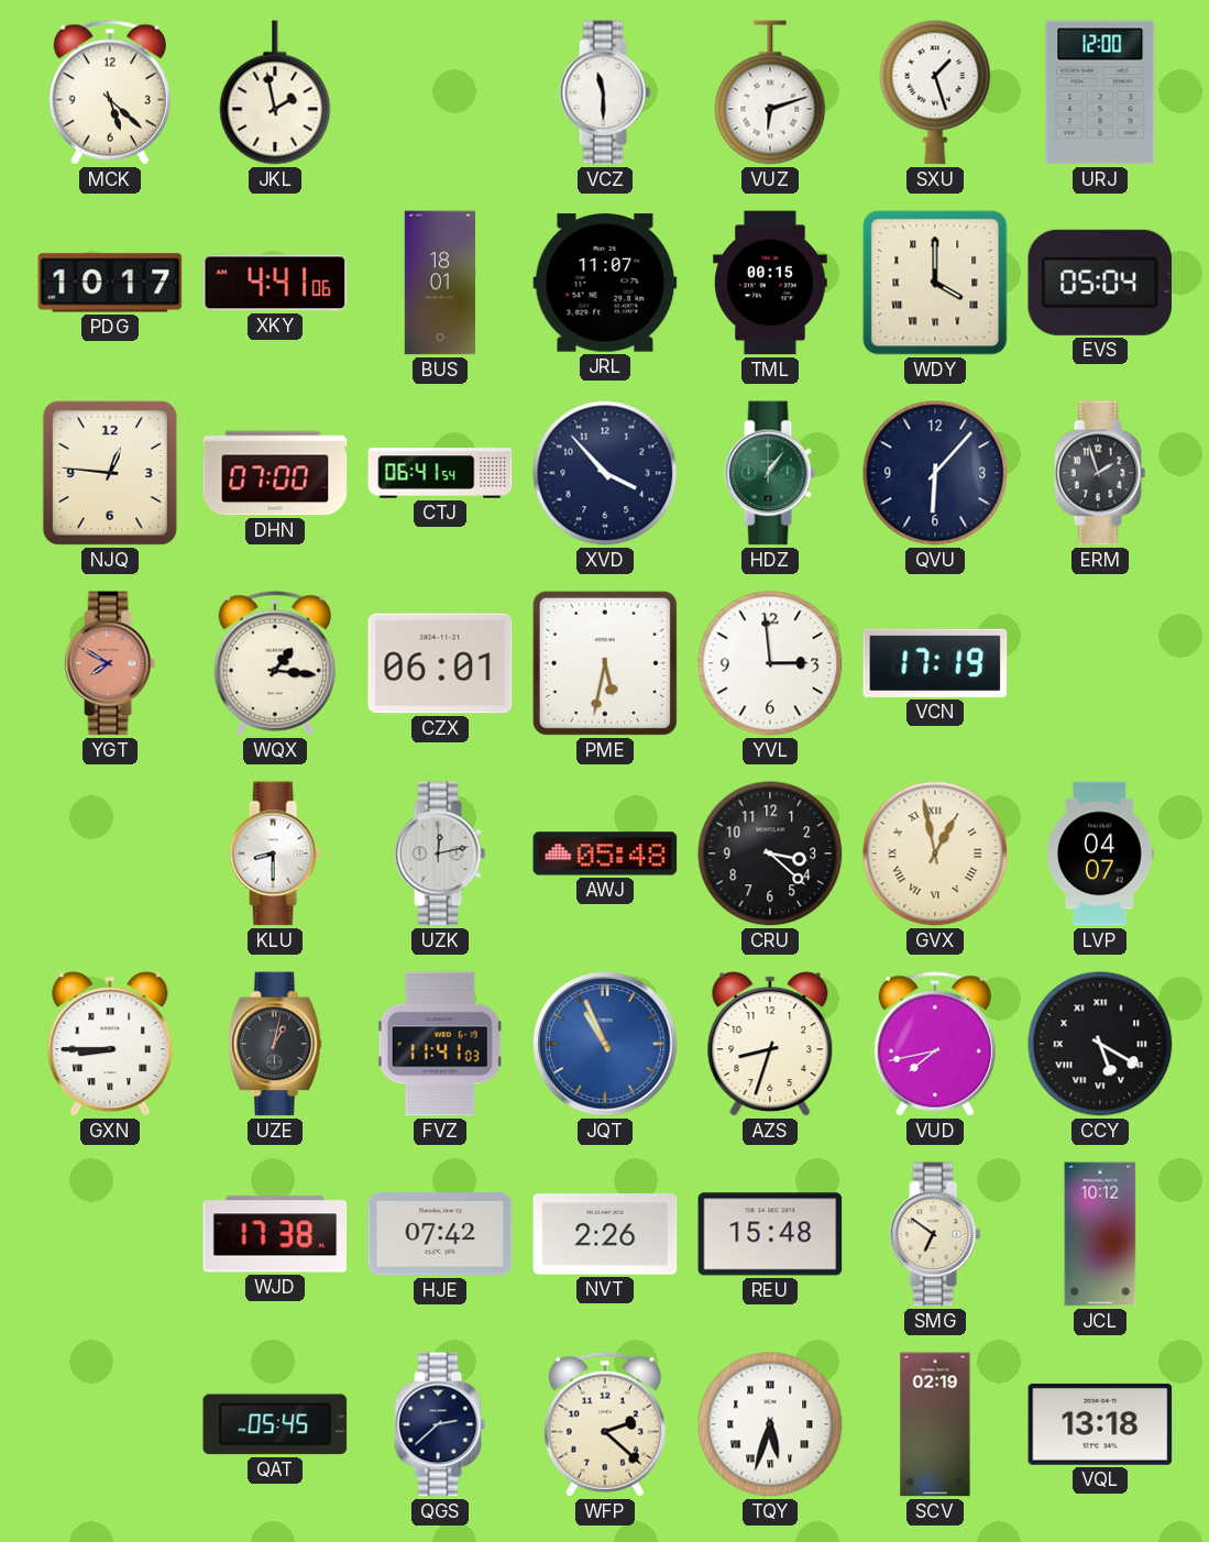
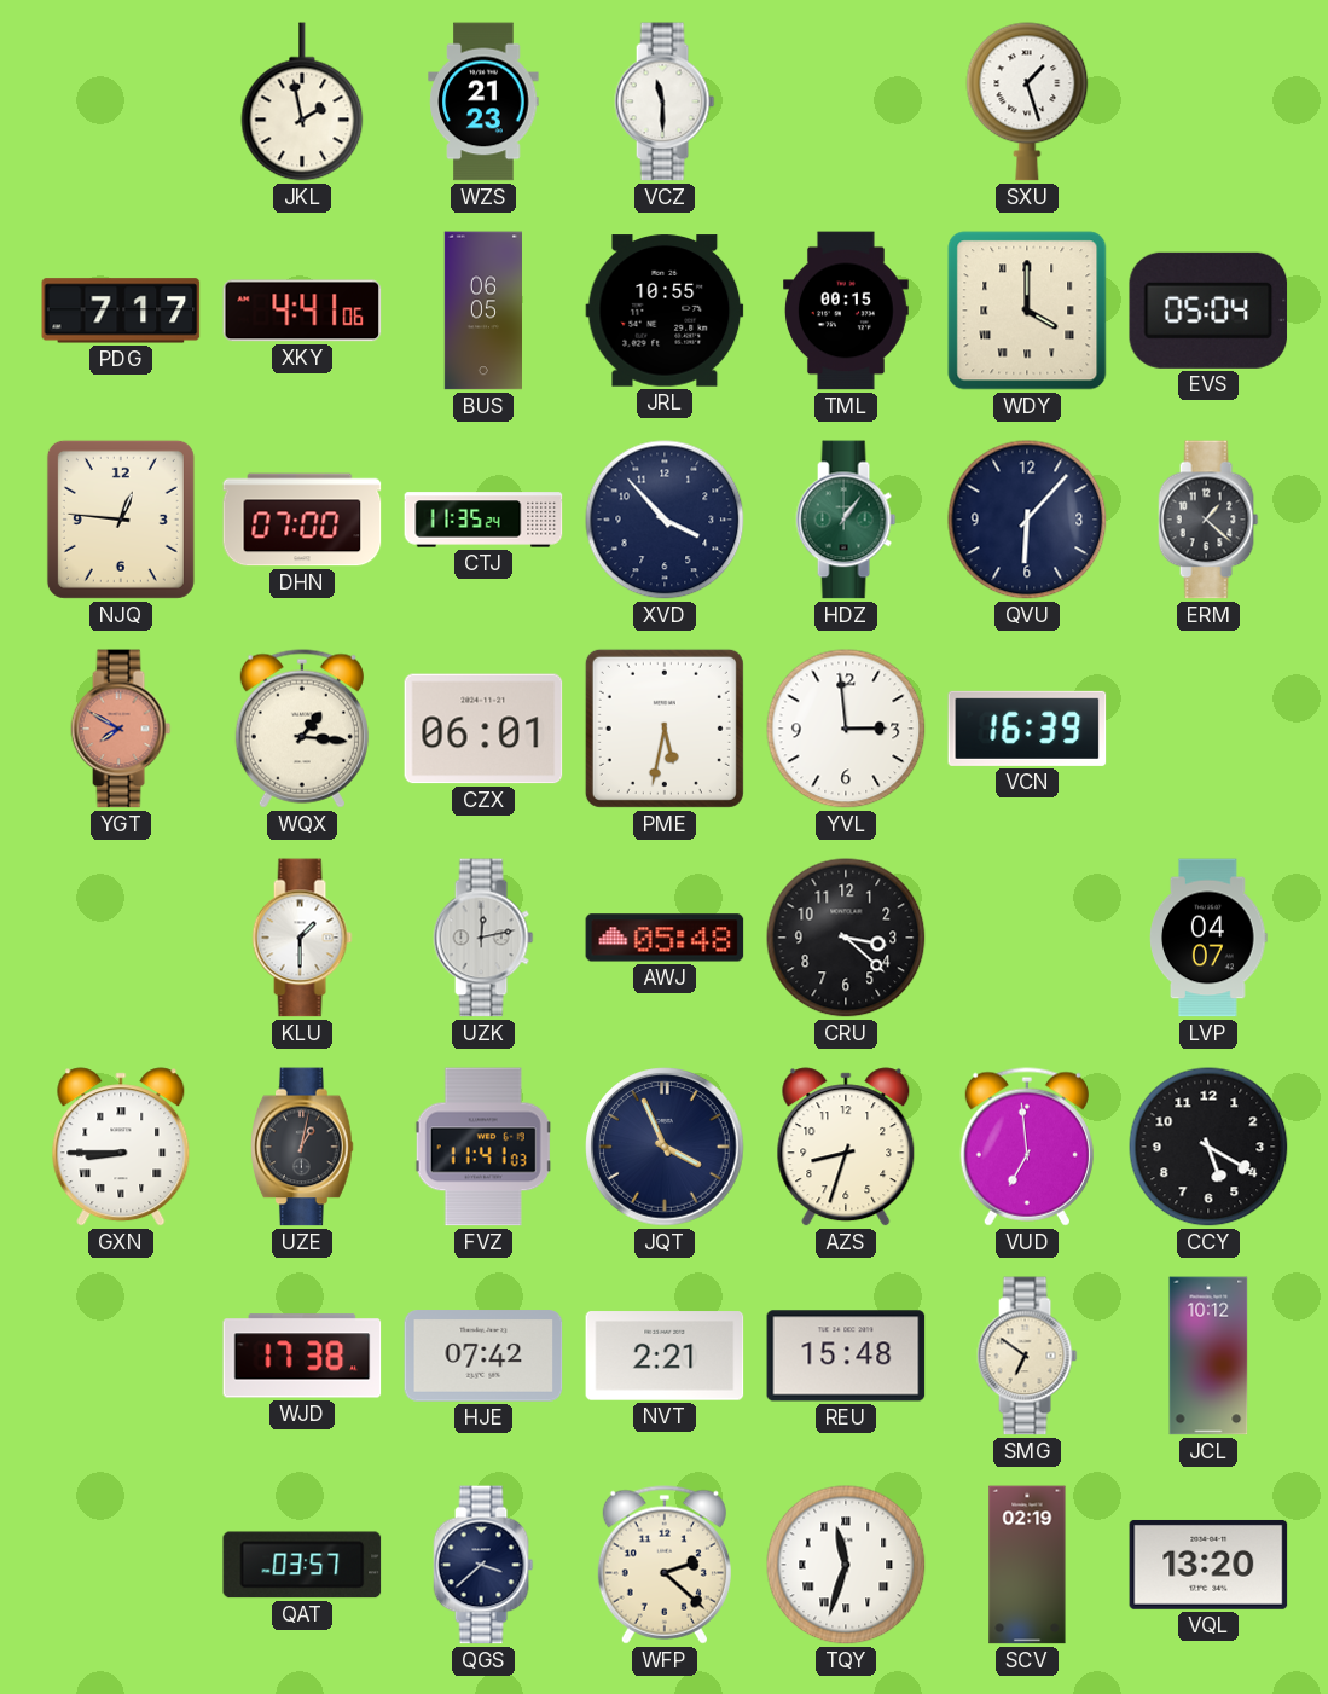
MCK: 5:22 -> none
WZS: none -> 21:23
VUZ: 6:12 -> none
URJ: 12:00 -> none
PDG: 10:17 -> 7:17
BUS: 18:01 -> 06:05
JRL: 11:07 -> 10:55
CTJ: 06:41 -> 11:35
ERM: 1:57 -> 1:22
VCN: 17:19 -> 16:39
KLU: 8:30 -> 1:30
GVX: 12:58 -> none
JQT: 10:56 -> 3:56
JQT dial: blue -> navy
VUD: 7:43 -> 6:59
CCY numerals: Roman -> Arabic
NVT: 2:26 -> 2:21
QAT: 05:45 -> 03:57
QGS: 2:38 -> 3:38
TQY: 5:33 -> 11:33
VQL: 13:18 -> 13:20
